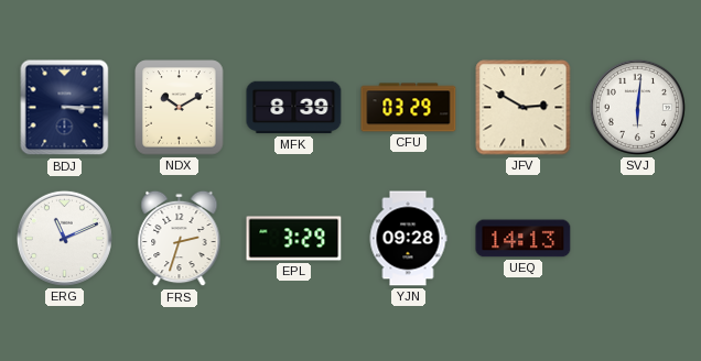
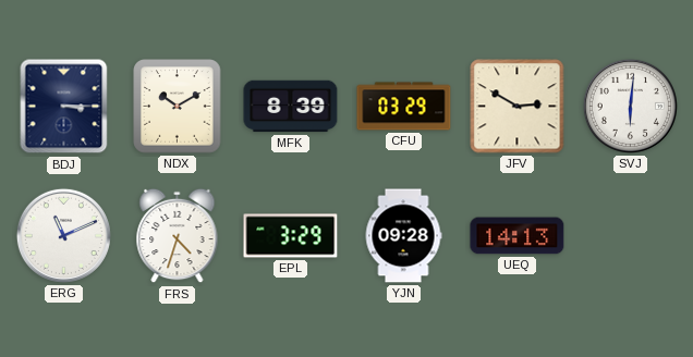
FRS: 2:33 -> 4:33
